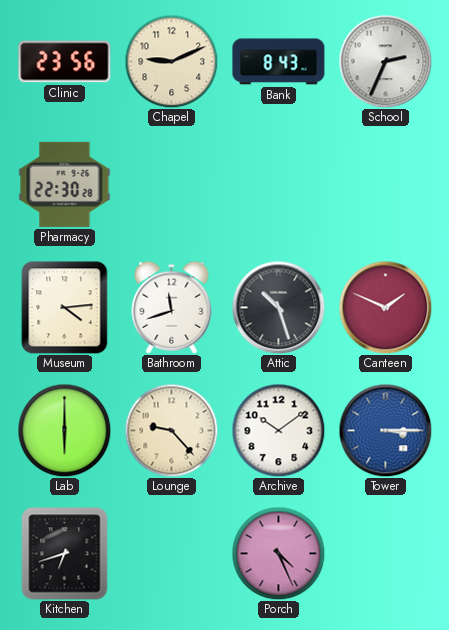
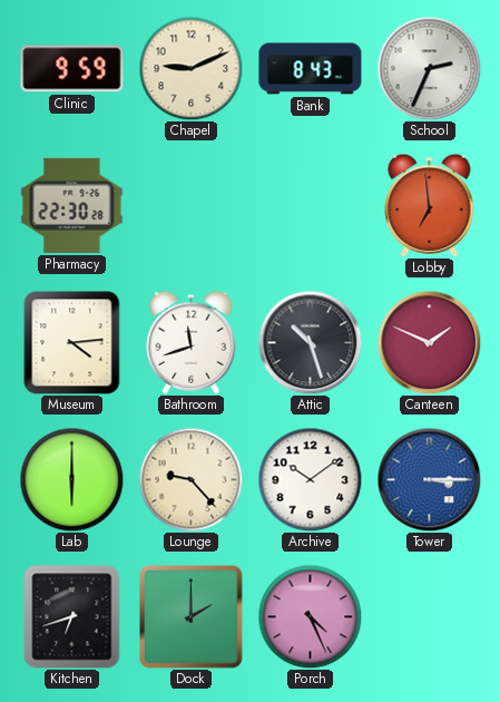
Clinic: 23:56 -> 9:59
Lobby: none -> 6:59
Dock: none -> 2:00
